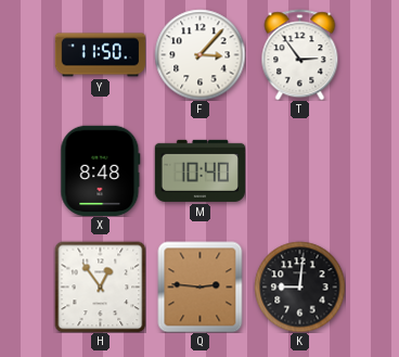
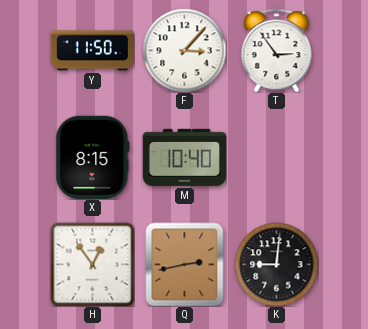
X: 8:48 -> 8:15
Q: 2:46 -> 2:43
